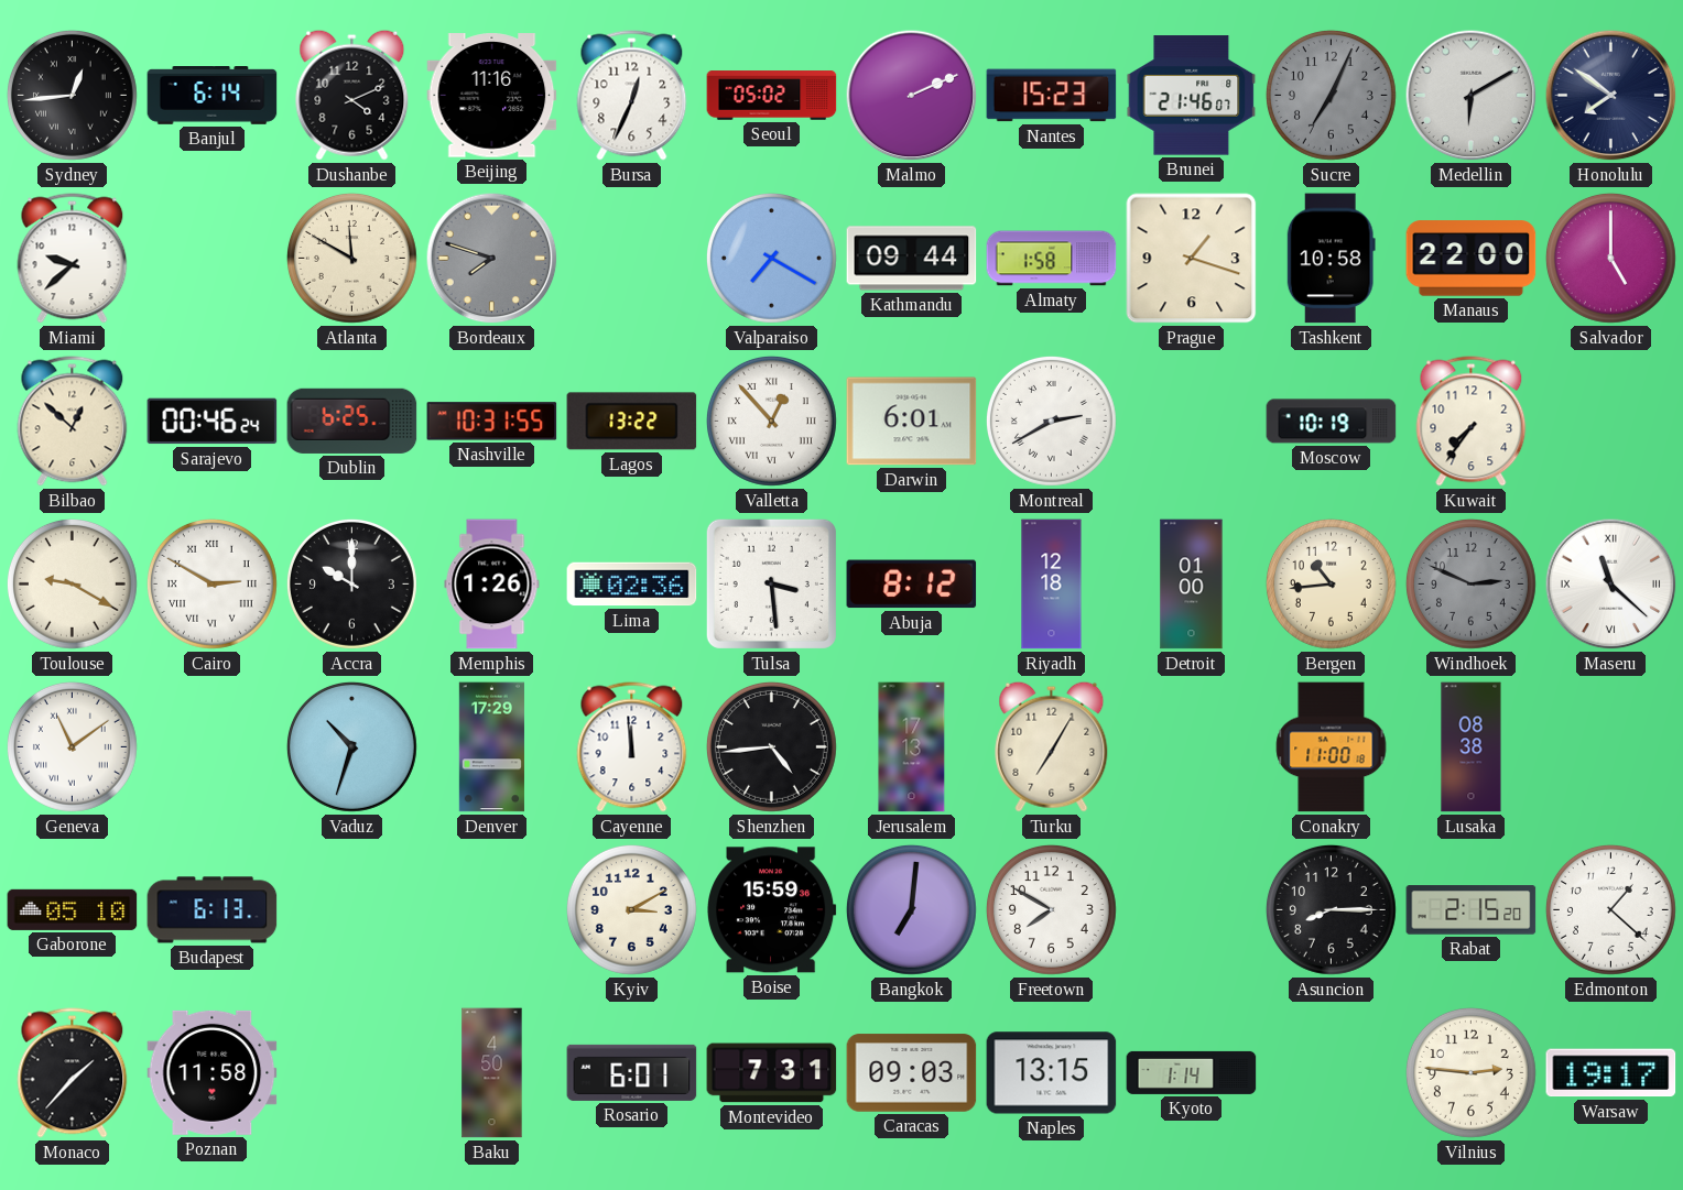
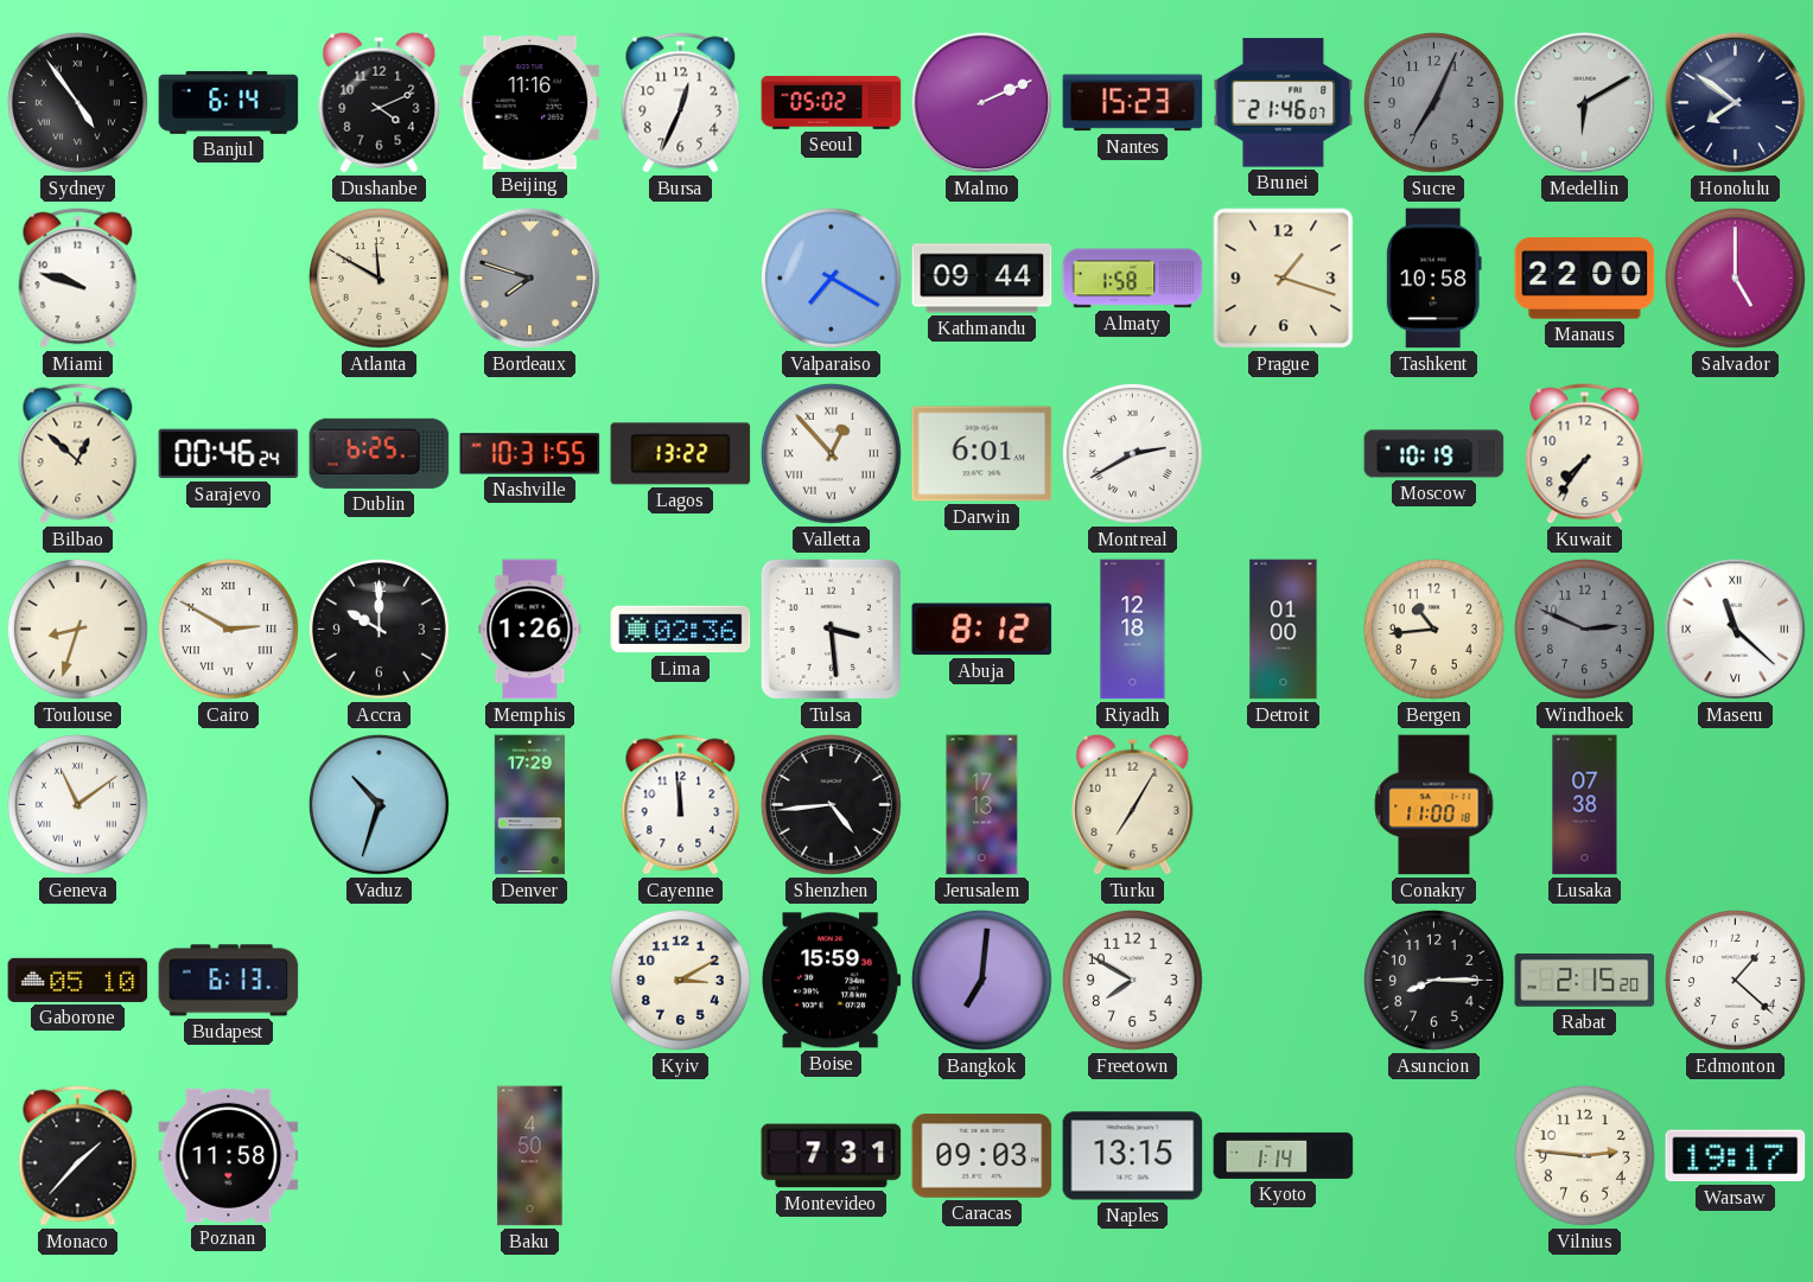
Sydney: 12:44 -> 4:54
Miami: 9:38 -> 9:48
Toulouse: 9:20 -> 8:33
Lusaka: 08:38 -> 07:38
Rosario: 6:01 -> none
